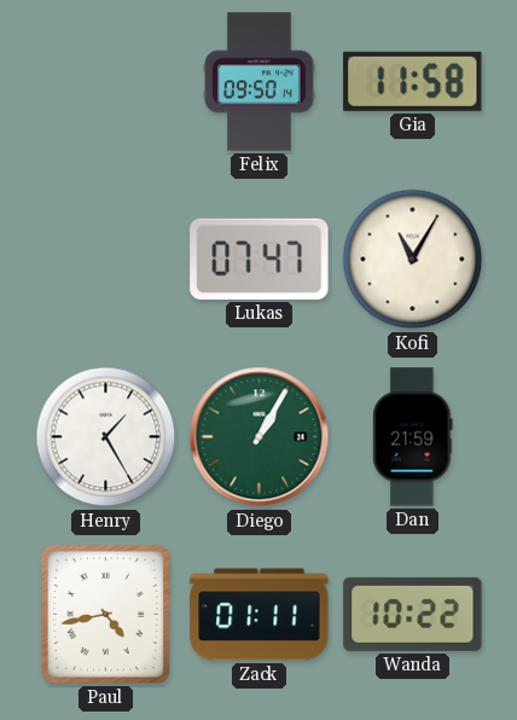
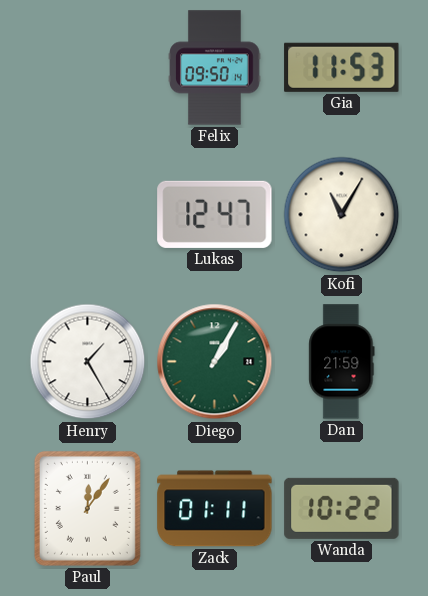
Gia: 11:58 -> 11:53
Lukas: 07:47 -> 12:47
Paul: 4:43 -> 12:06
